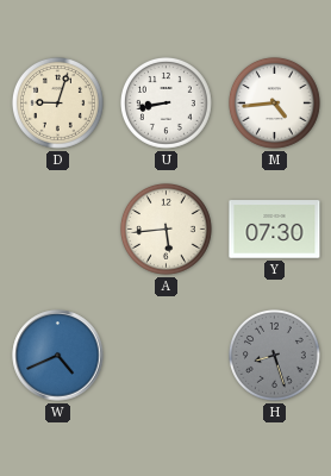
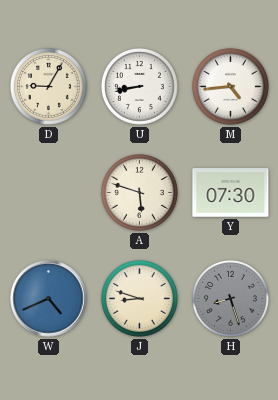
D: 9:03 -> 9:05
A: 5:44 -> 5:48
J: none -> 8:48
